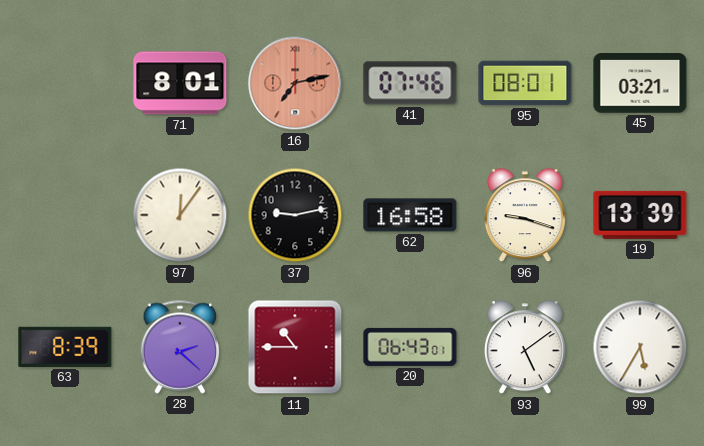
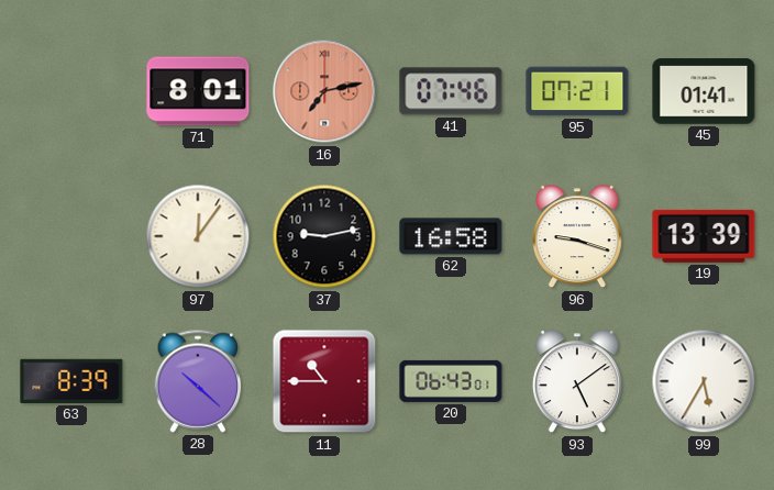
95: 08:01 -> 07:21
45: 03:21 -> 01:41
28: 2:22 -> 10:22
